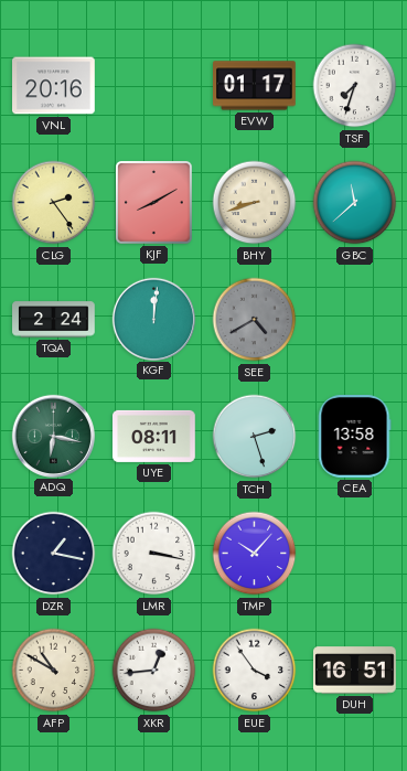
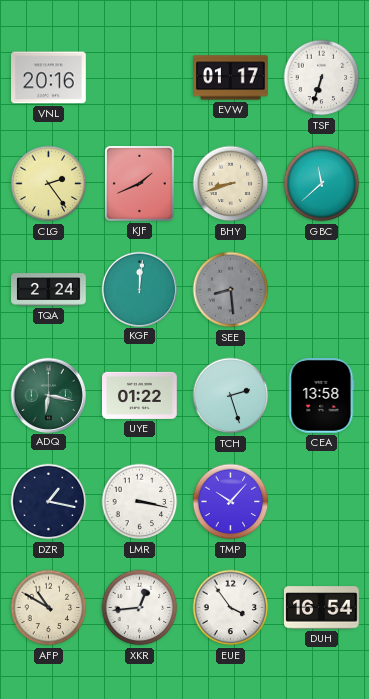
TSF: 7:33 -> 6:33
KJF: 8:10 -> 1:41
SEE: 4:40 -> 8:29
UYE: 08:11 -> 01:22
DUH: 16:51 -> 16:54
